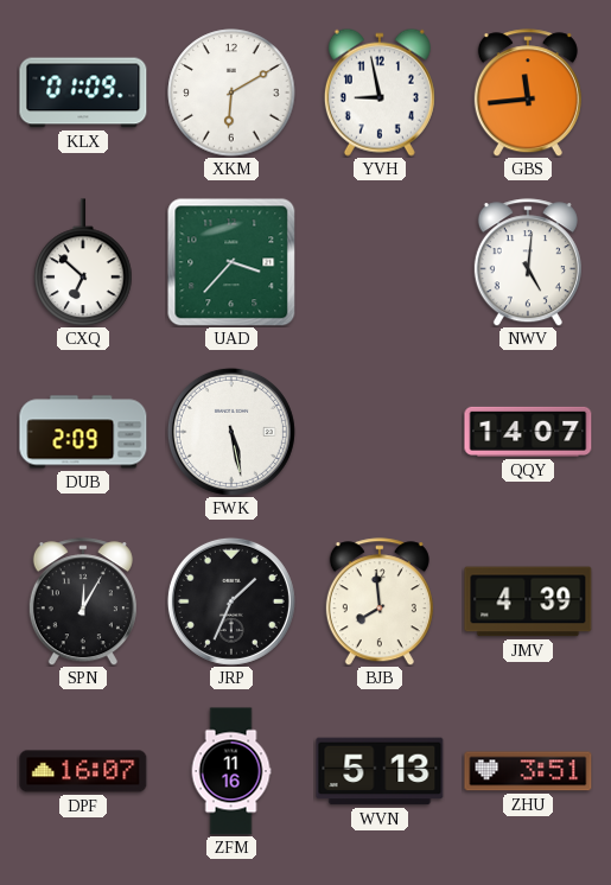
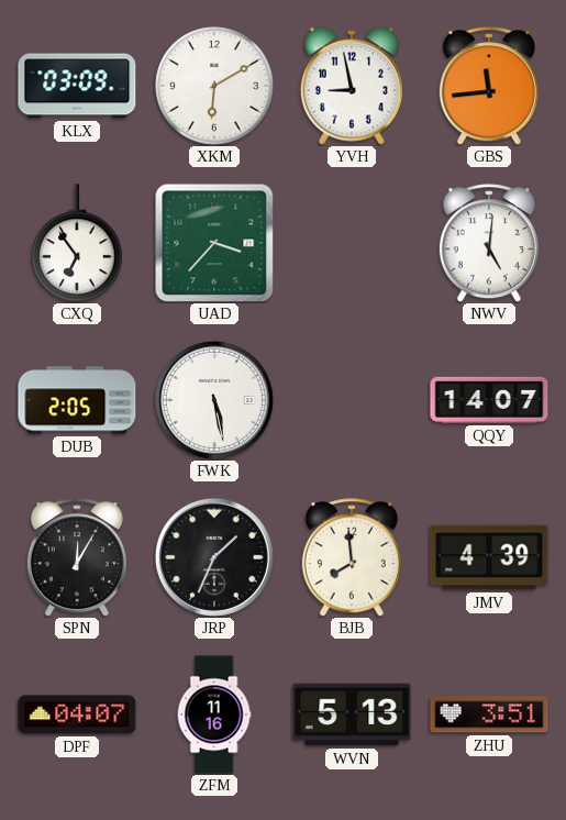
KLX: 01:09 -> 03:09
CXQ: 6:52 -> 6:54
DUB: 2:09 -> 2:05
DPF: 16:07 -> 04:07
